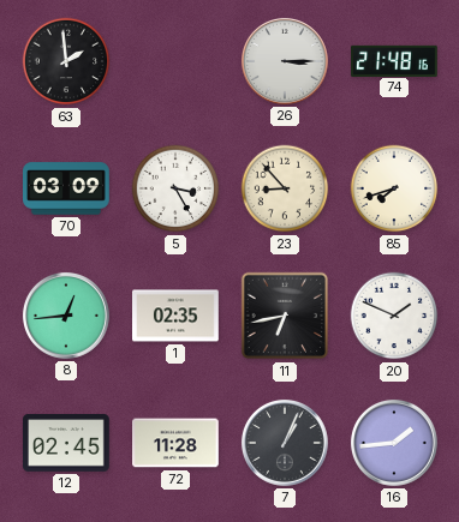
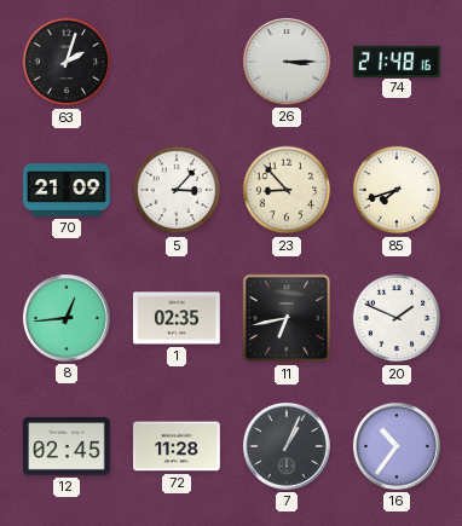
63: 1:59 -> 2:03
70: 03:09 -> 21:09
5: 3:25 -> 3:07
16: 1:44 -> 10:36
